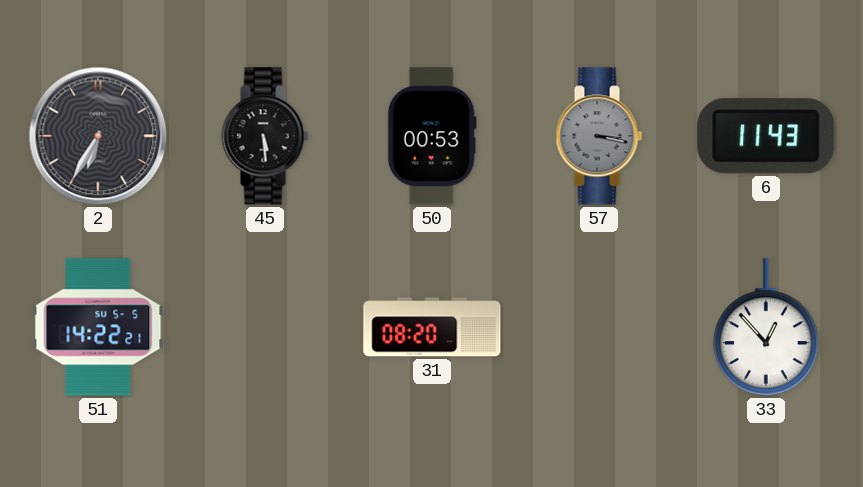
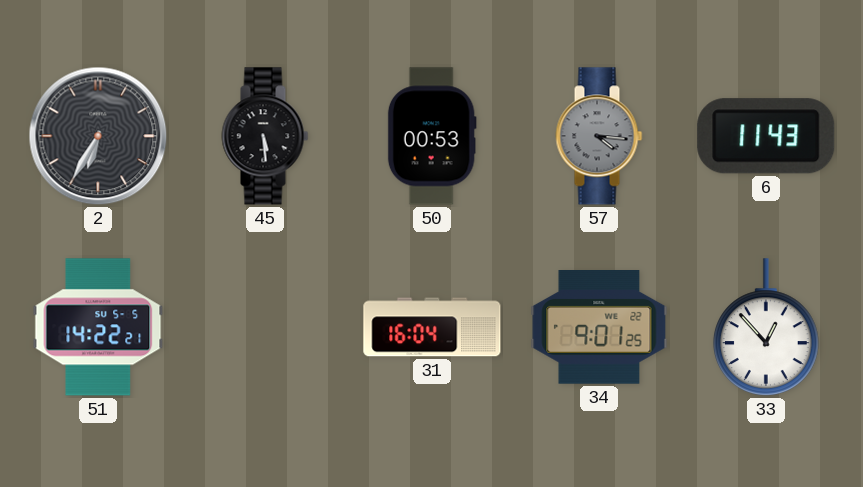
57: 3:17 -> 4:16
31: 08:20 -> 16:04
34: none -> 9:01
